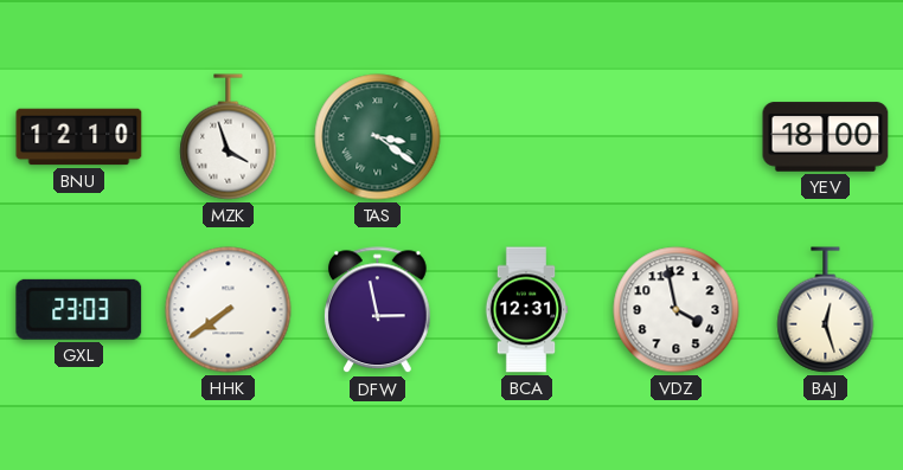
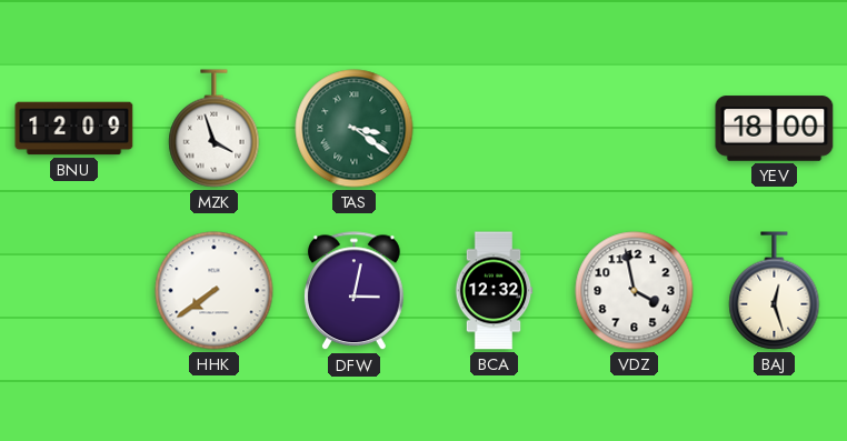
BNU: 12:10 -> 12:09
GXL: 23:03 -> none
DFW: 2:58 -> 3:02
BCA: 12:31 -> 12:32
